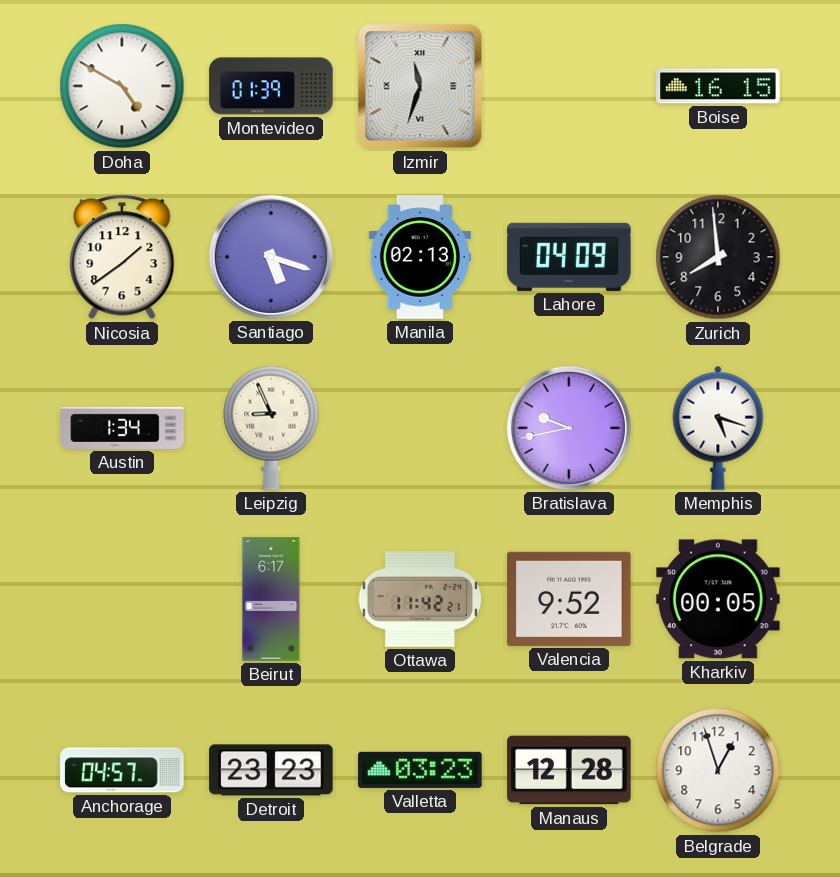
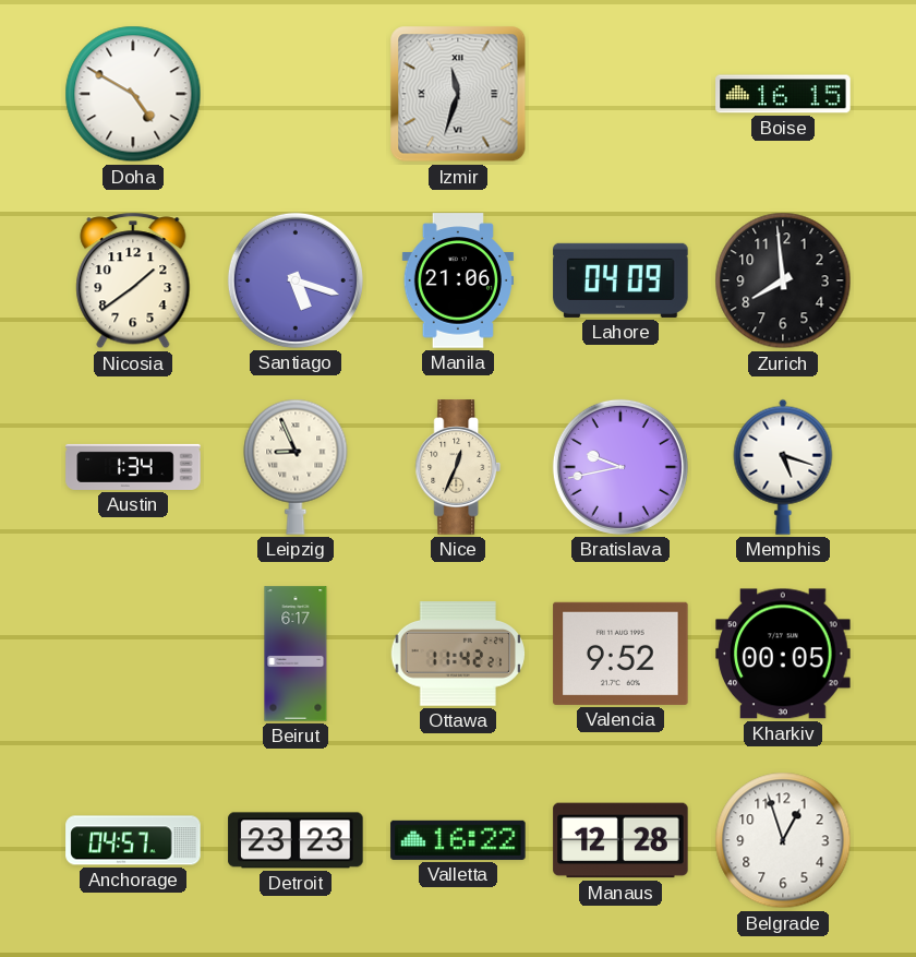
Montevideo: 01:39 -> none
Manila: 02:13 -> 21:06
Nice: none -> 12:34
Valletta: 03:23 -> 16:22
